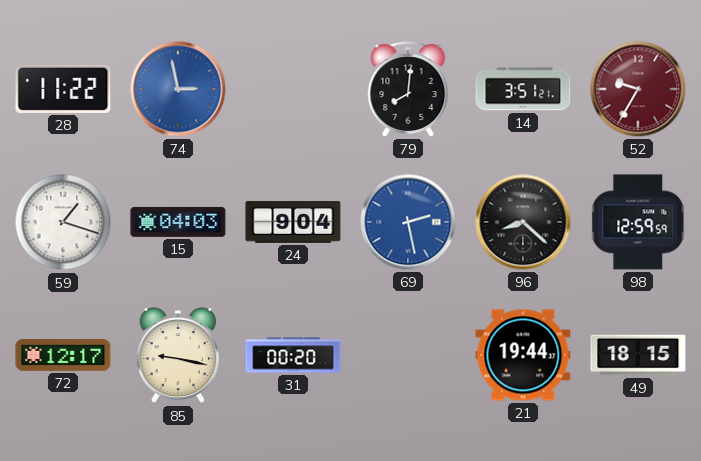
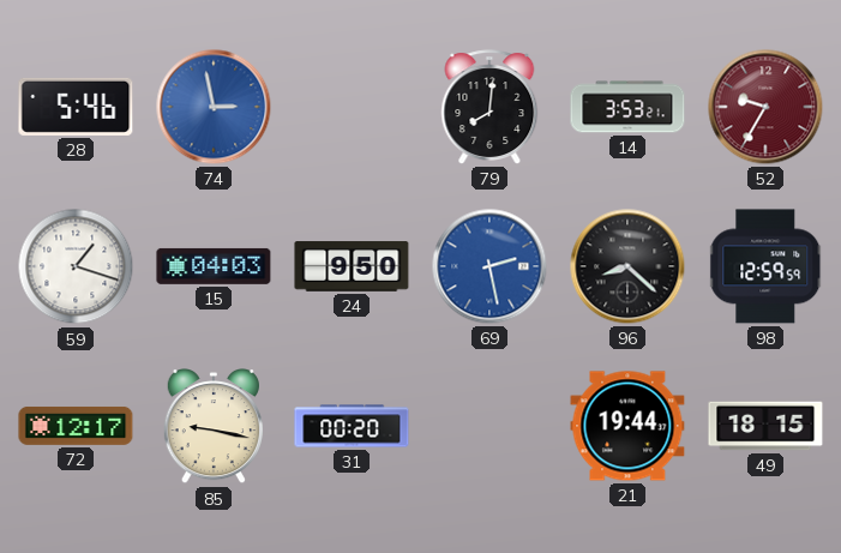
28: 11:22 -> 5:46
14: 3:51 -> 3:53
24: 9:04 -> 9:50
